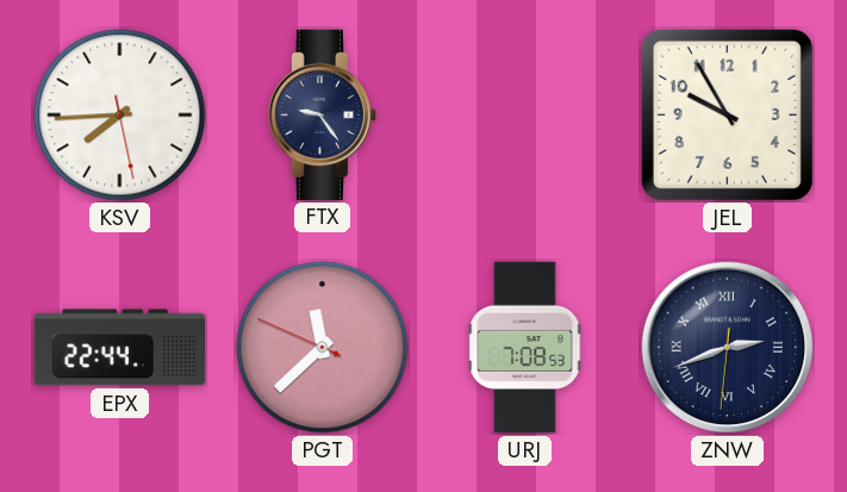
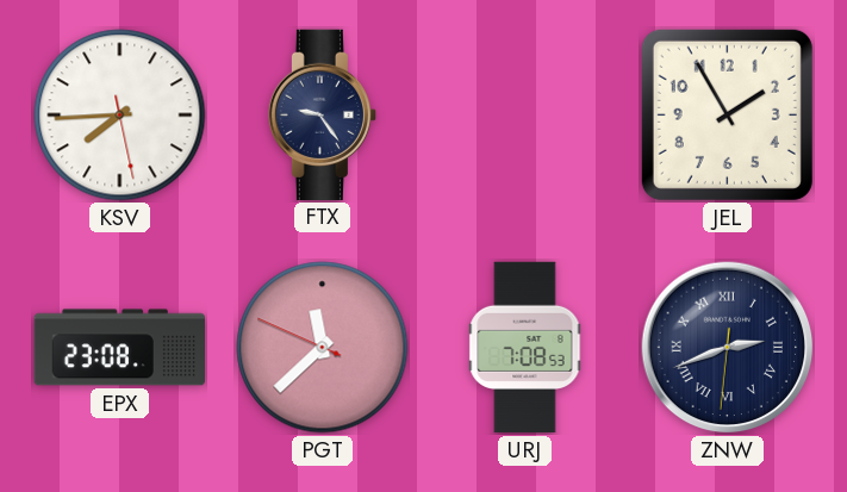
JEL: 9:55 -> 1:55
EPX: 22:44 -> 23:08
